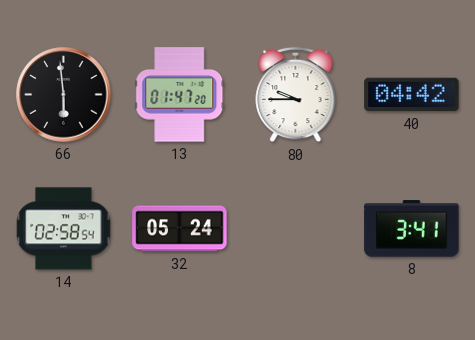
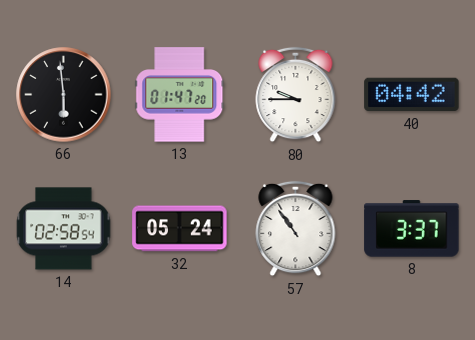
57: none -> 10:54
8: 3:41 -> 3:37
